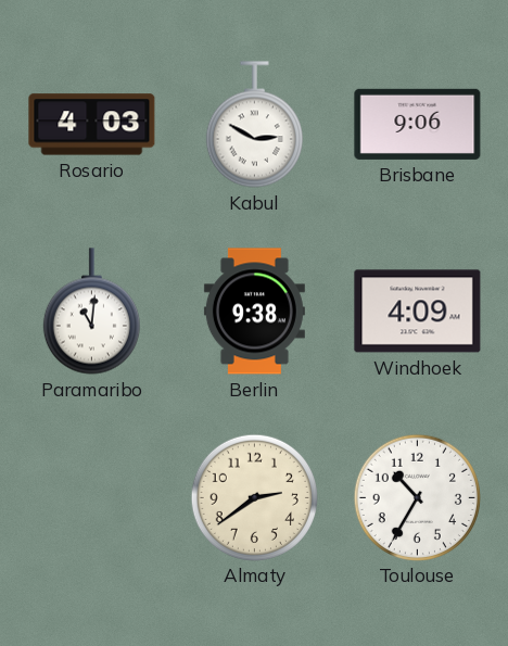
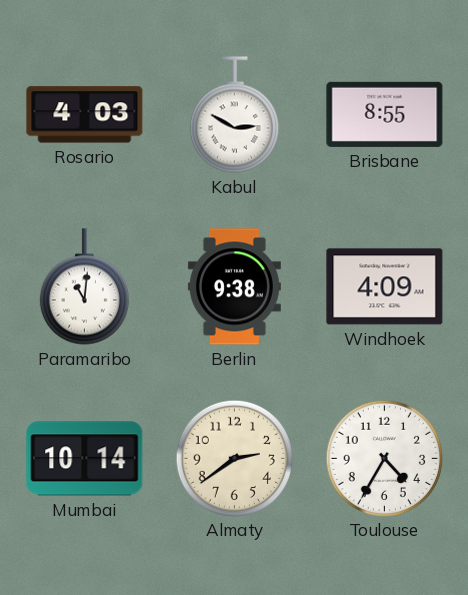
Brisbane: 9:06 -> 8:55
Mumbai: none -> 10:14
Toulouse: 10:35 -> 4:35
